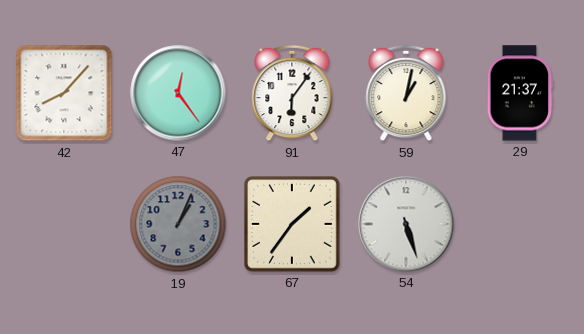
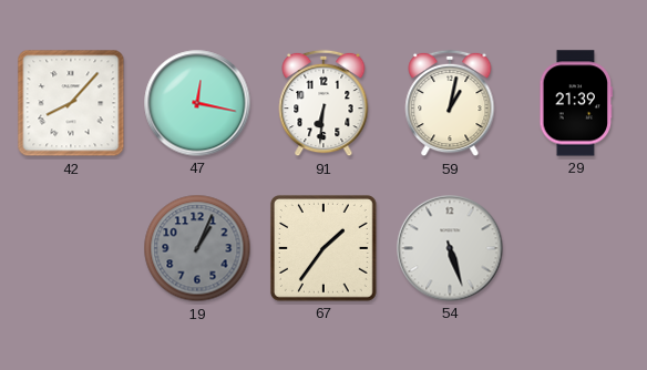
47: 12:24 -> 12:17
91: 6:06 -> 6:31
29: 21:37 -> 21:39
